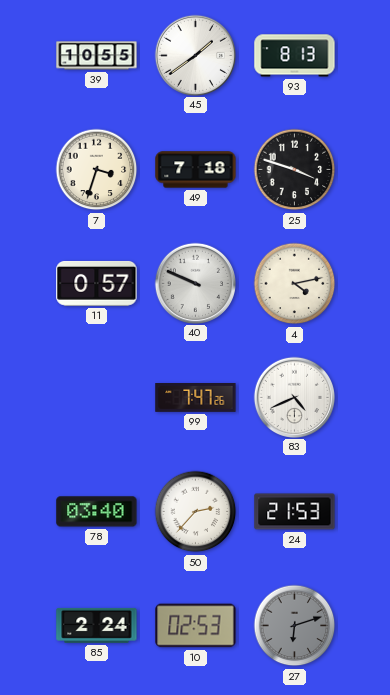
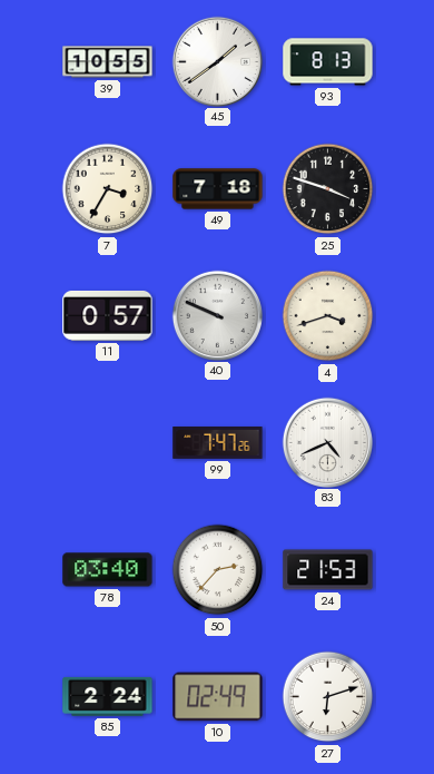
7: 3:33 -> 3:35
4: 4:13 -> 3:42
10: 02:53 -> 02:49
27 dial: grey -> white
